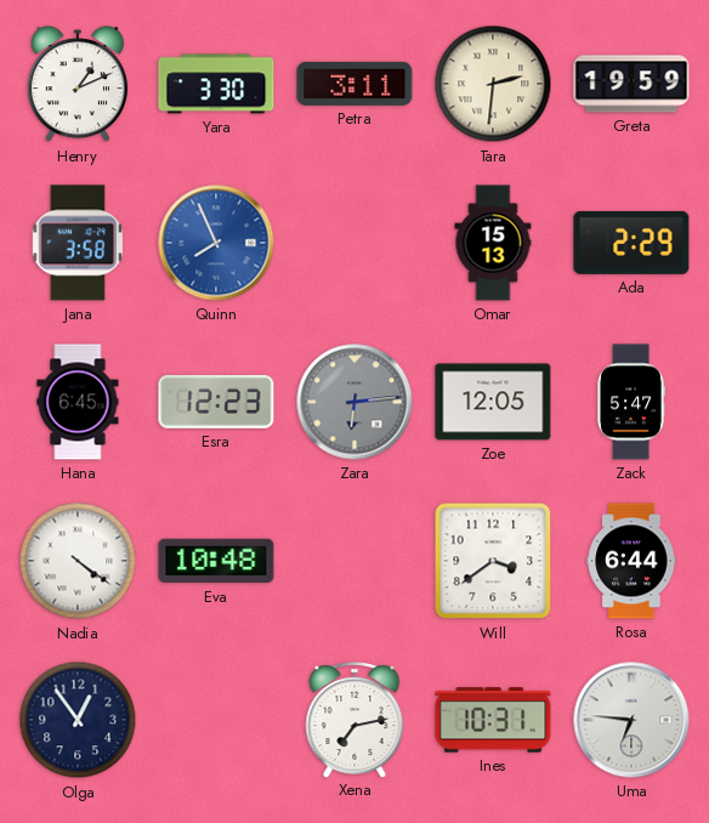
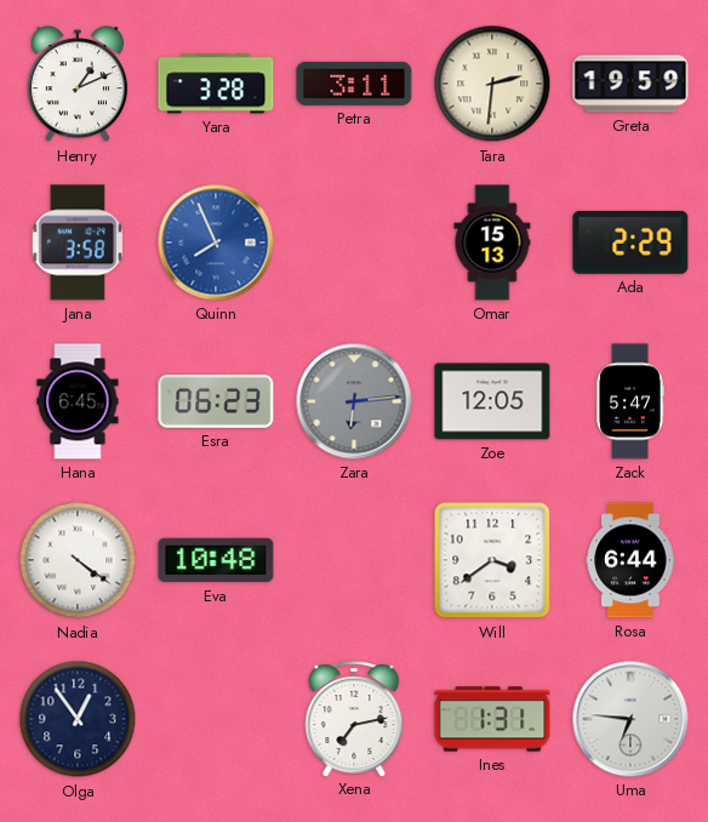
Yara: 3:30 -> 3:28
Esra: 12:23 -> 06:23
Ines: 10:31 -> 1:31
